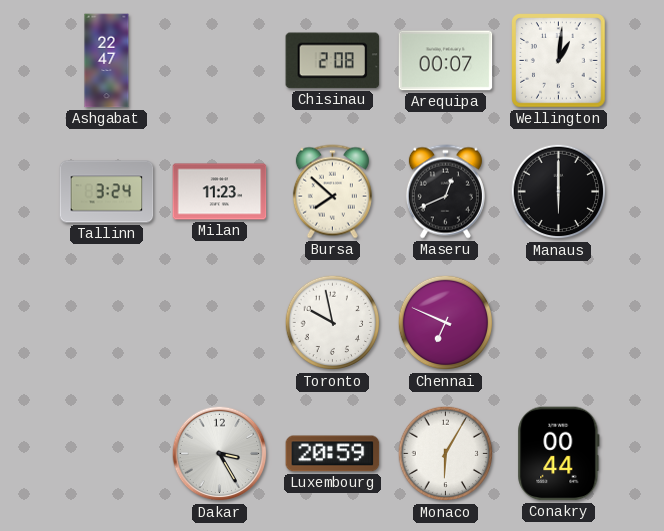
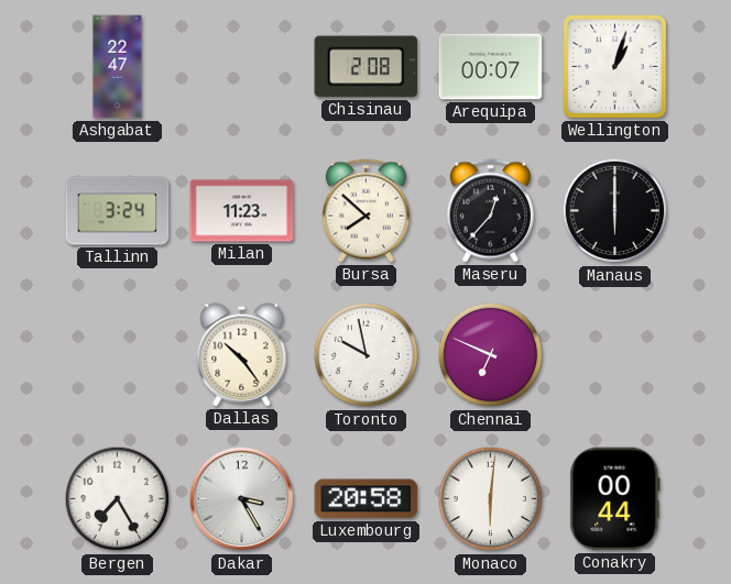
Wellington: 1:01 -> 1:03
Maseru: 12:41 -> 12:37
Dallas: none -> 10:24
Bergen: none -> 7:25
Luxembourg: 20:59 -> 20:58
Monaco: 6:05 -> 6:01
